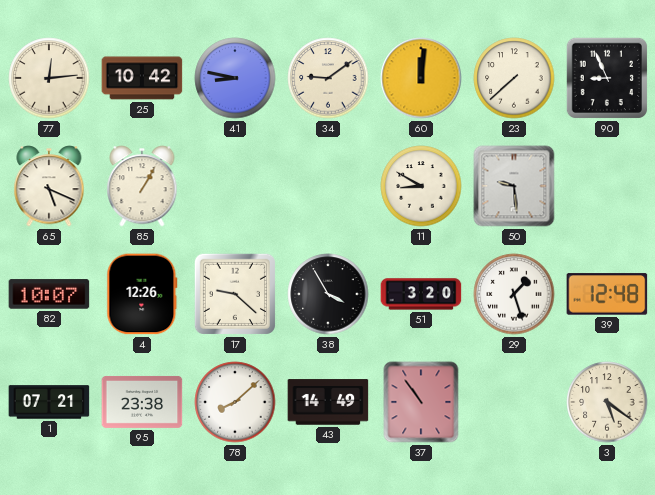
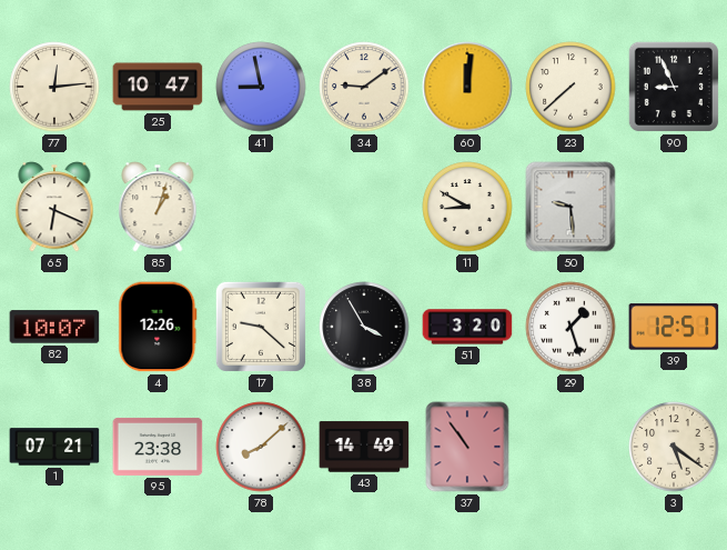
25: 10:42 -> 10:47
41: 8:47 -> 8:58
65: 5:19 -> 6:19
85: 1:05 -> 1:03
39: 12:48 -> 12:51
